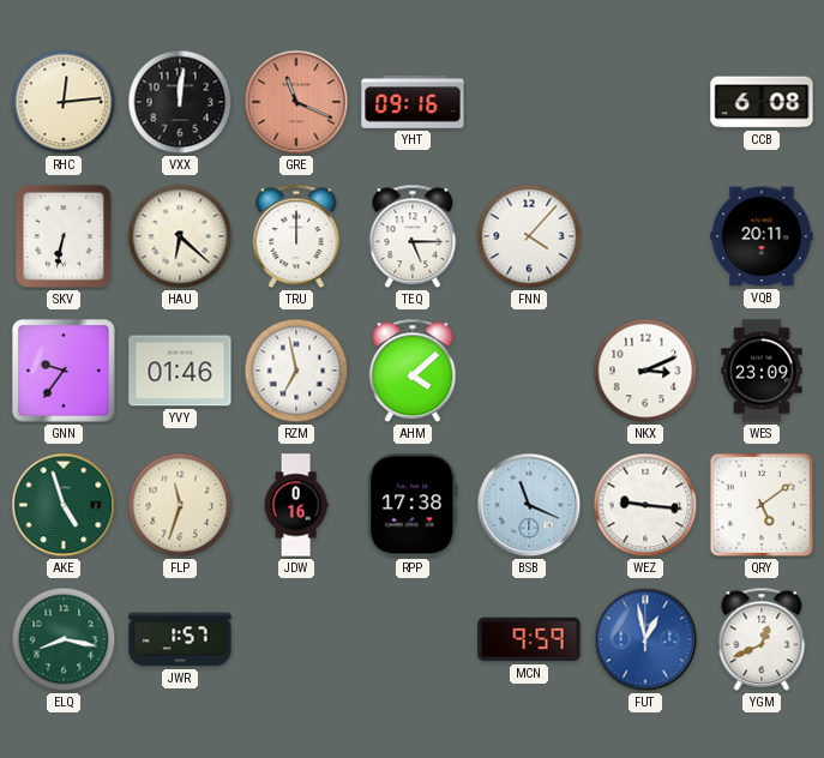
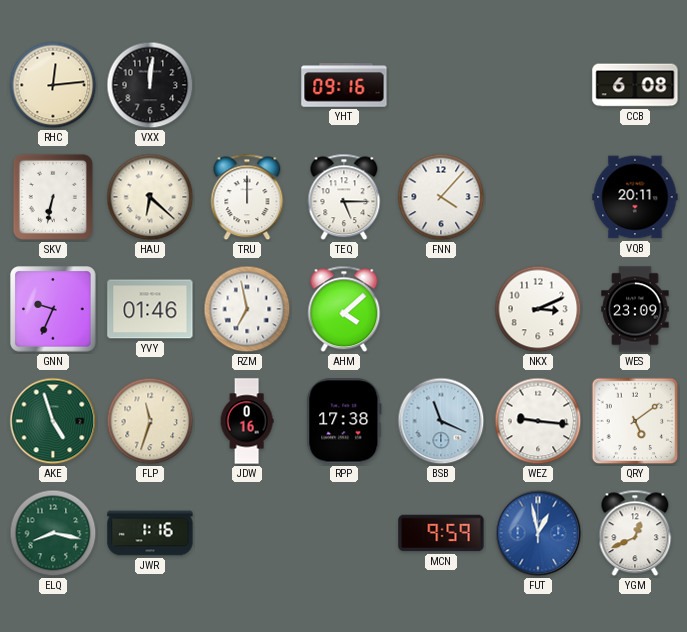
GRE: 11:19 -> none
GNN: 9:36 -> 9:34
JWR: 1:57 -> 1:16
